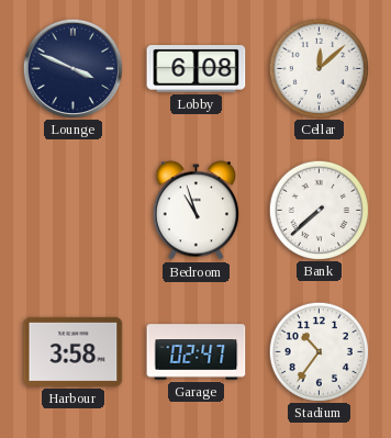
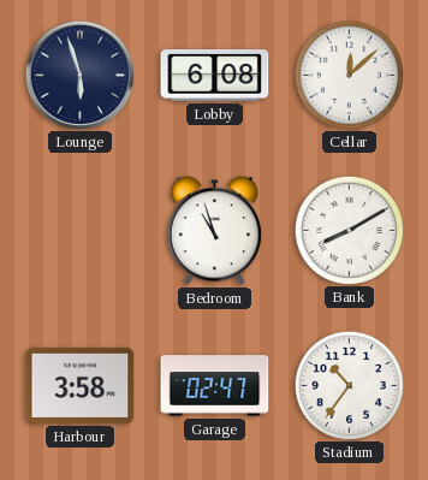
Lounge: 3:49 -> 5:57
Bank: 7:38 -> 8:10
